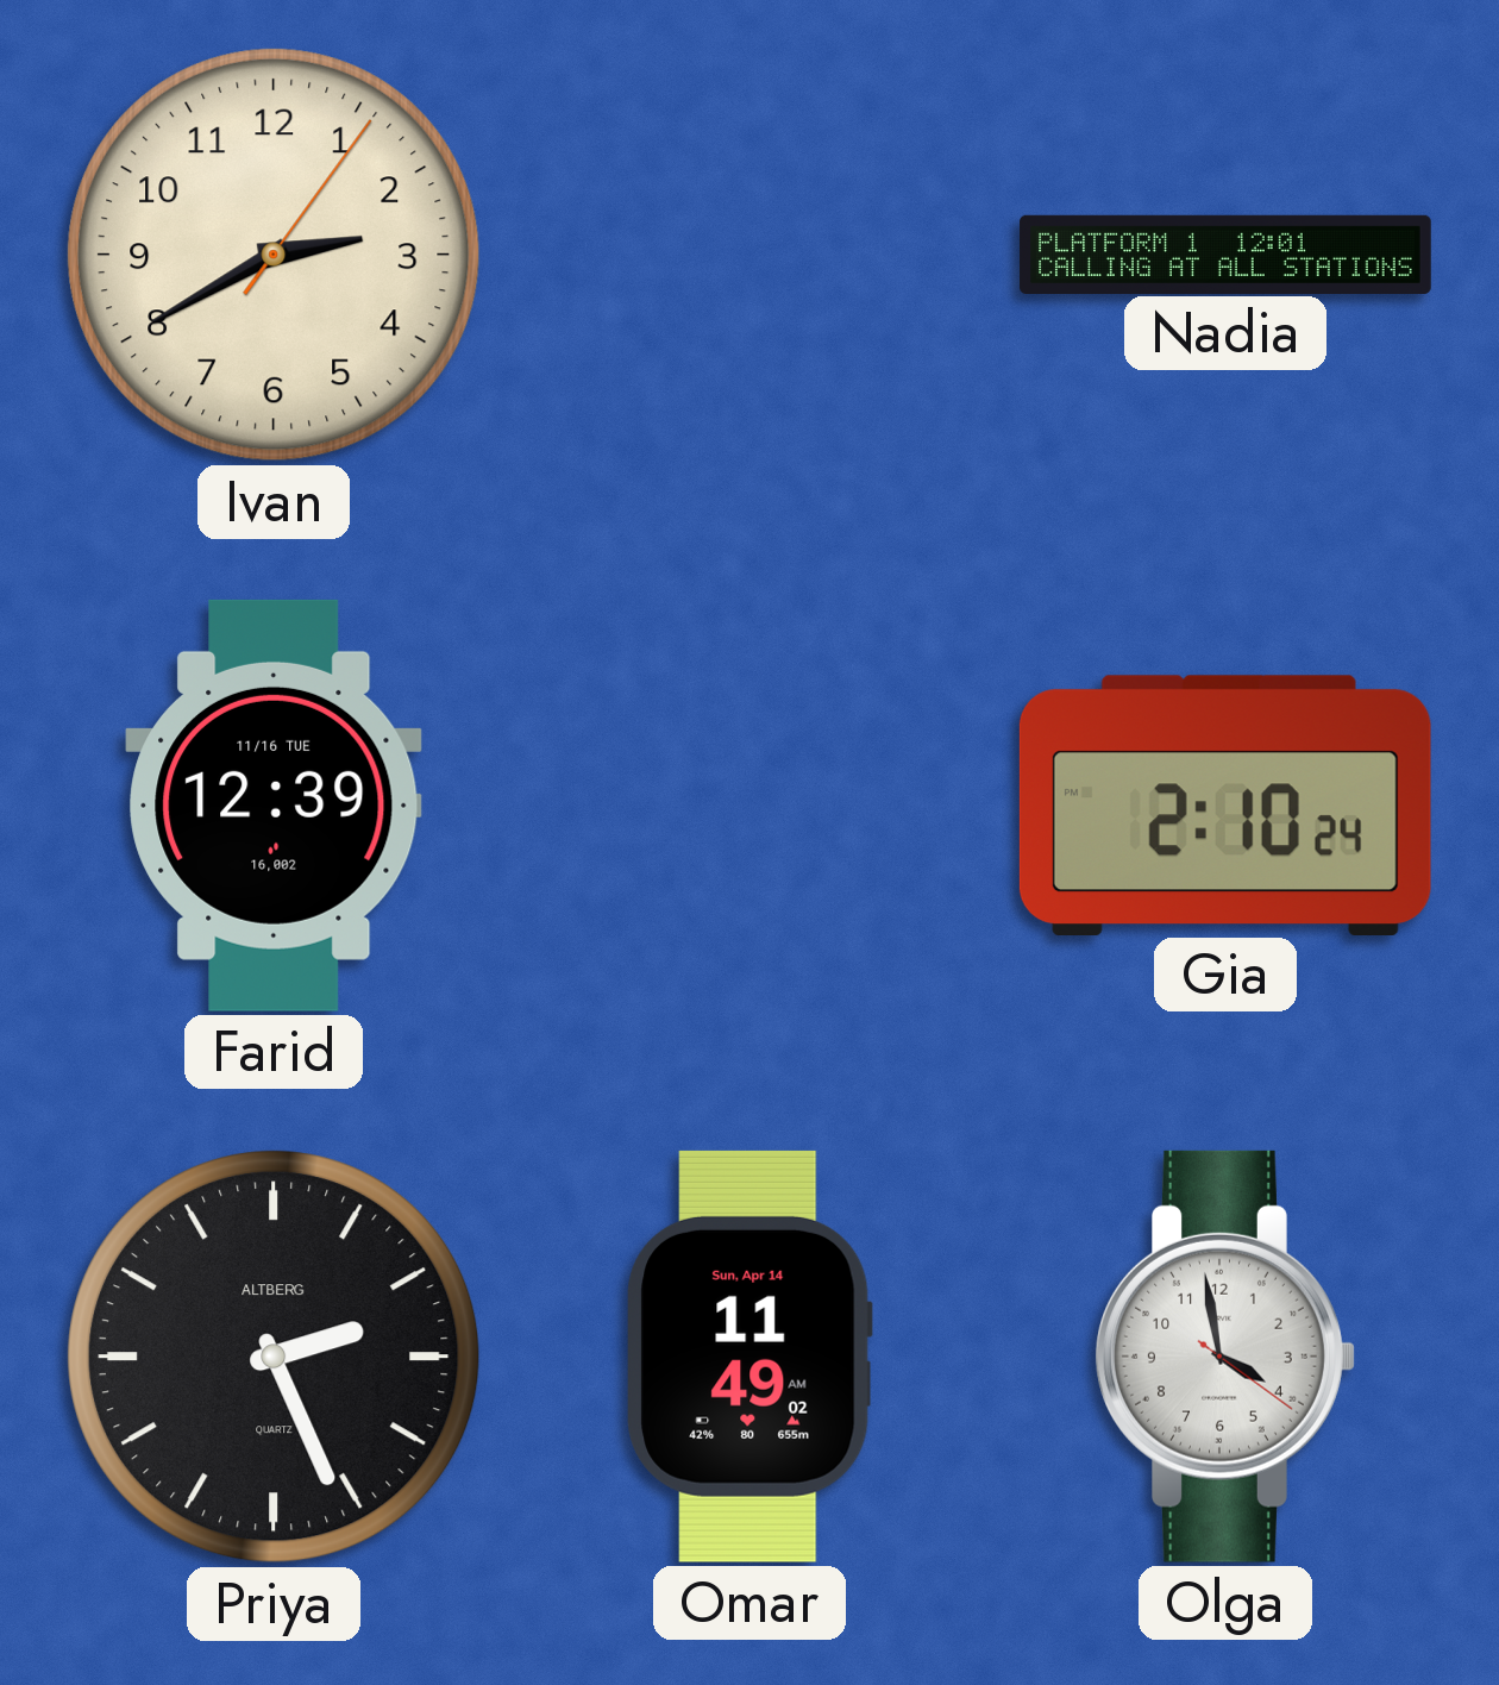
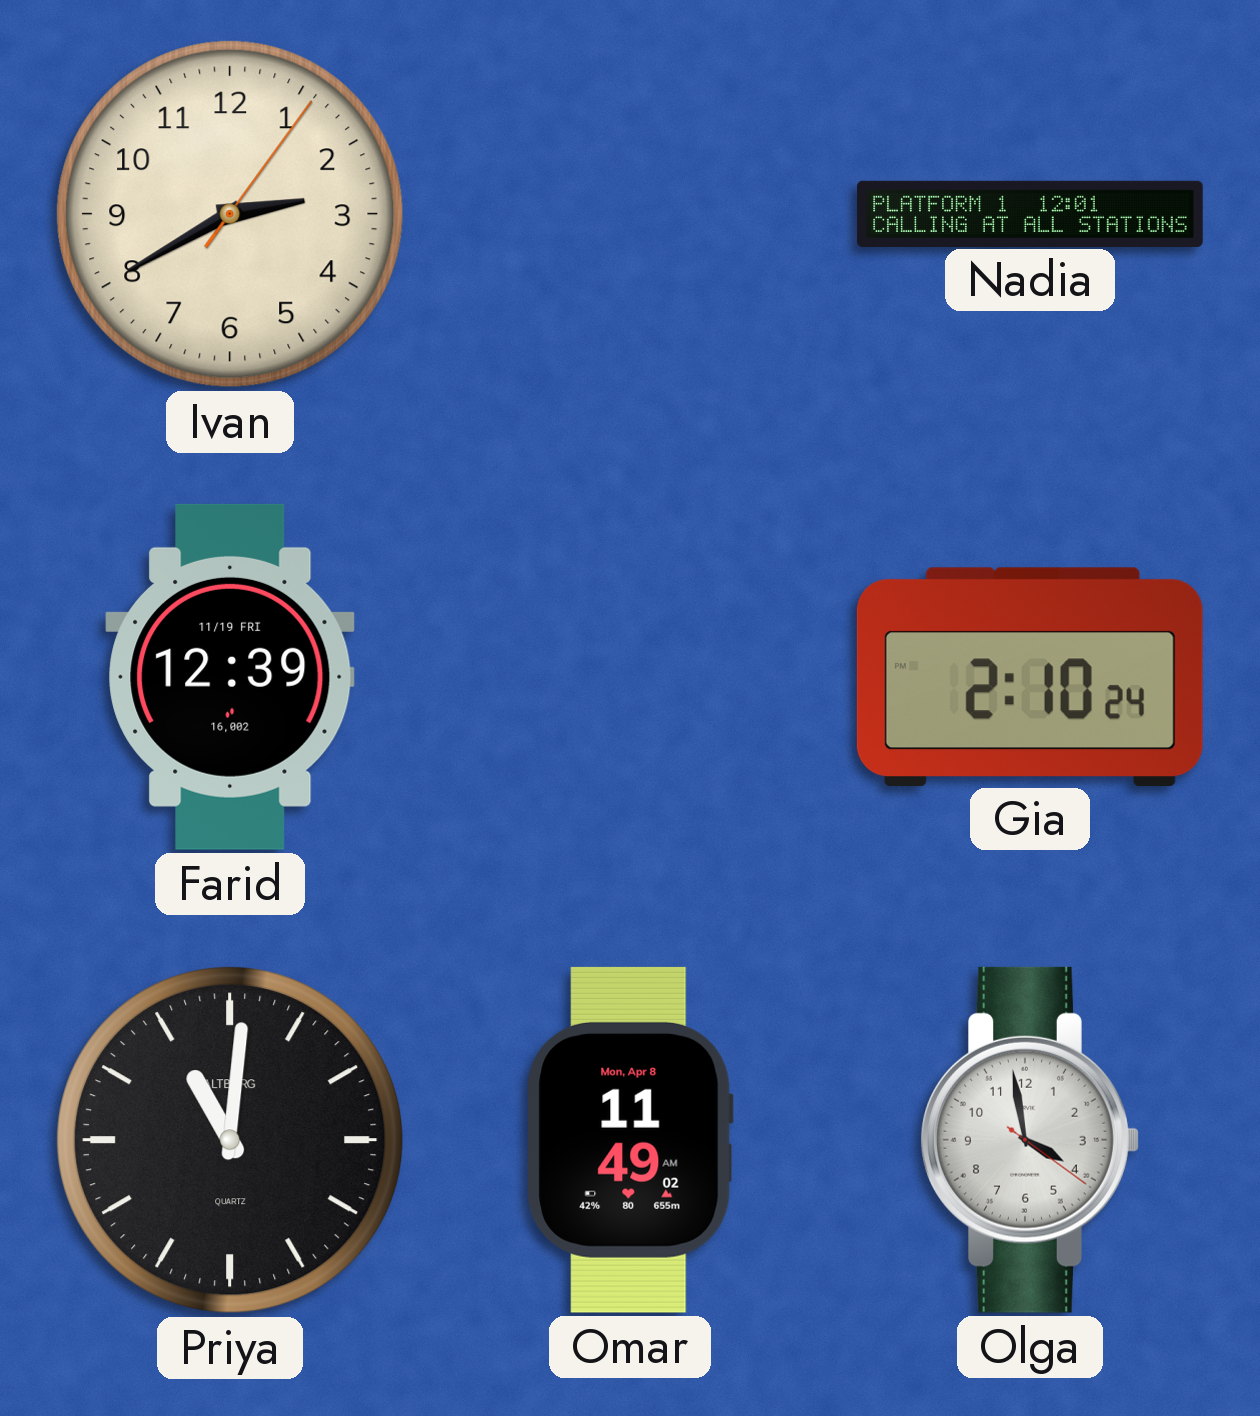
Farid date: 11/16 TUE -> 11/19 FRI
Priya: 2:26 -> 11:01
Omar date: Sun, Apr 14 -> Mon, Apr 8
